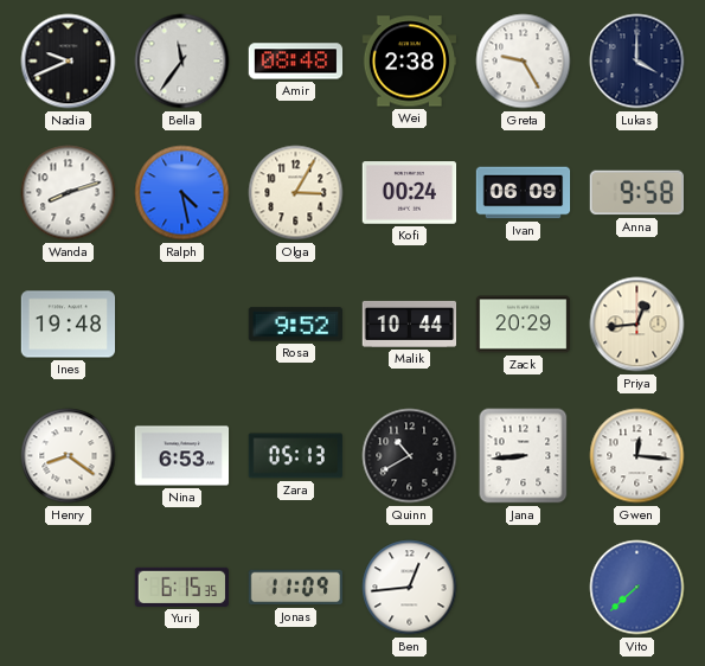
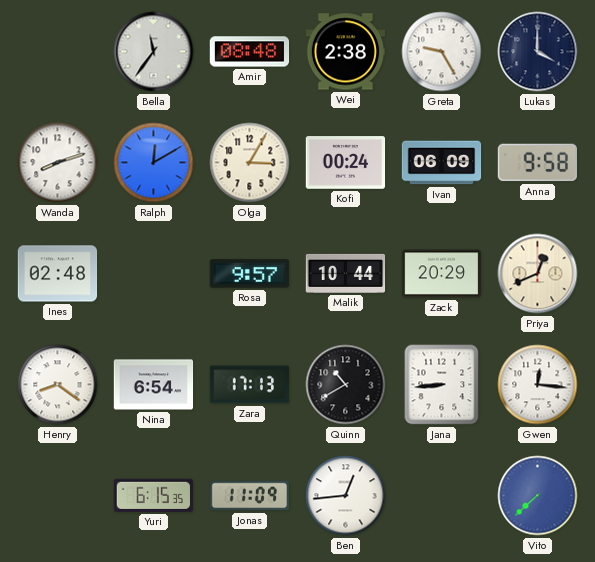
Nadia: 9:41 -> none
Ralph: 4:28 -> 12:10
Ines: 19:48 -> 02:48
Rosa: 9:52 -> 9:57
Priya: 12:44 -> 12:41
Nina: 6:53 -> 6:54
Zara: 05:13 -> 17:13
